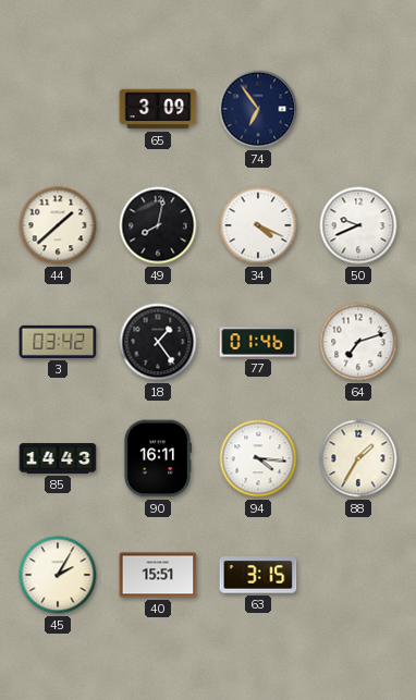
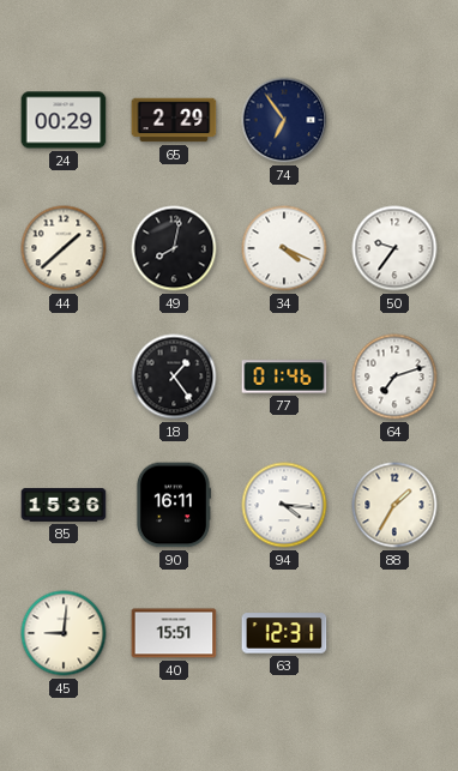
24: none -> 00:29
65: 3:09 -> 2:29
50: 9:41 -> 9:36
3: 03:42 -> none
85: 14:43 -> 15:36
45: 2:05 -> 9:01
63: 3:15 -> 12:31
